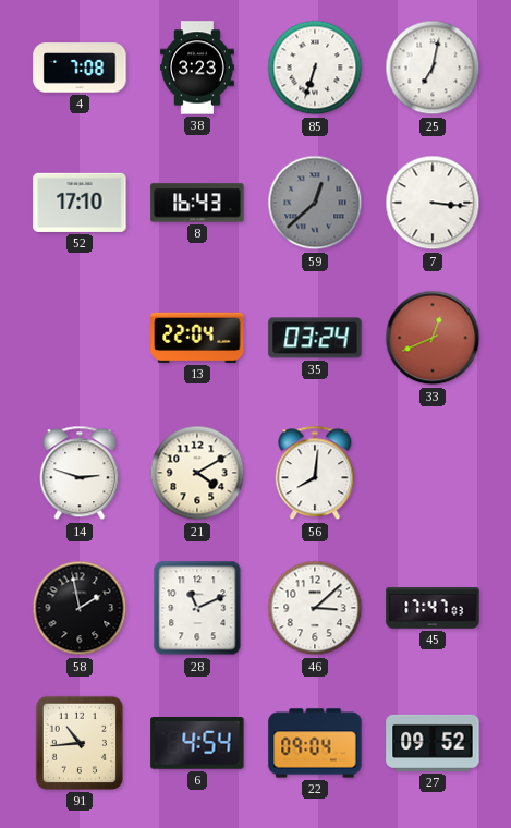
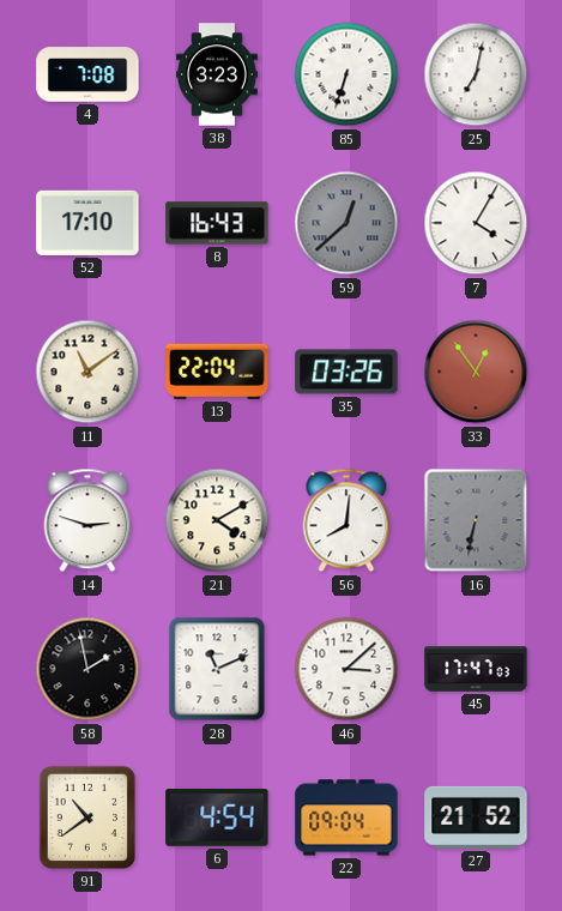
7: 3:16 -> 4:05
11: none -> 11:09
35: 03:24 -> 03:26
33: 12:41 -> 12:54
16: none -> 6:32
91: 10:44 -> 10:39
27: 09:52 -> 21:52
